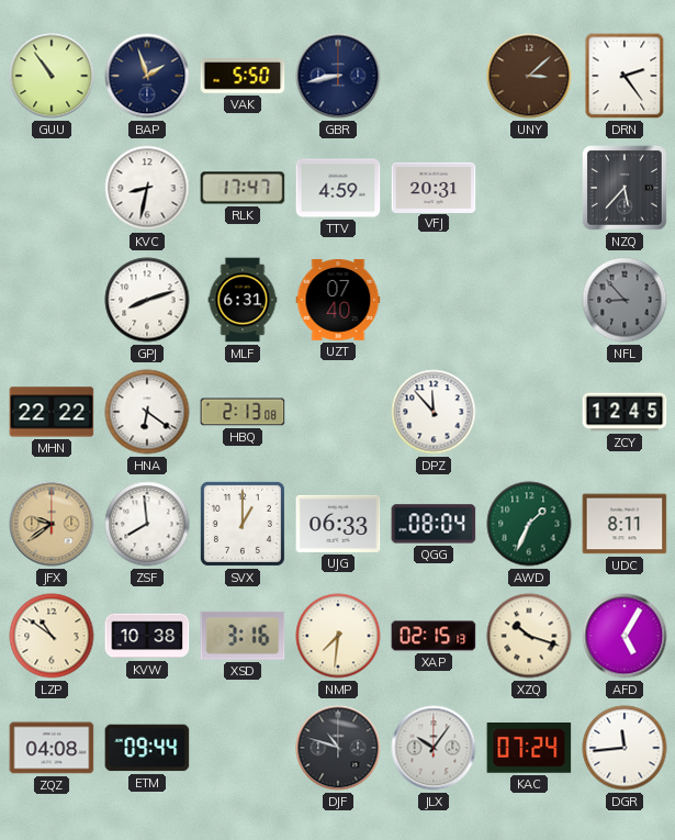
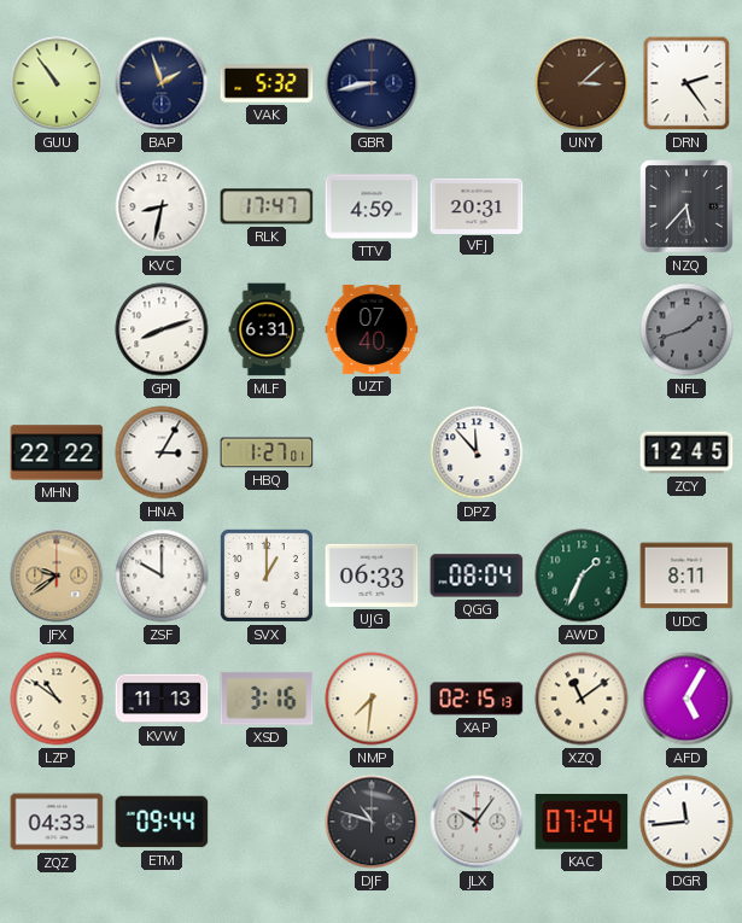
VAK: 5:50 -> 5:32
NFL: 8:53 -> 1:42
HNA: 6:21 -> 3:05
HBQ: 2:13 -> 1:27
ZSF: 7:59 -> 10:00
KVW: 10:38 -> 11:13
XZQ: 10:18 -> 11:09
ZQZ: 04:08 -> 04:33
